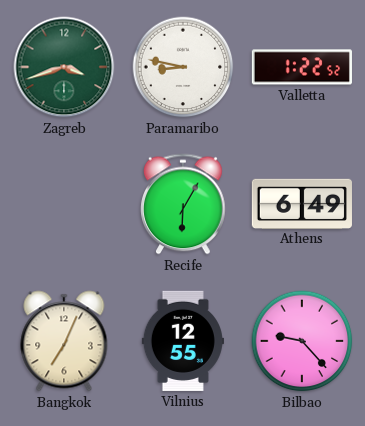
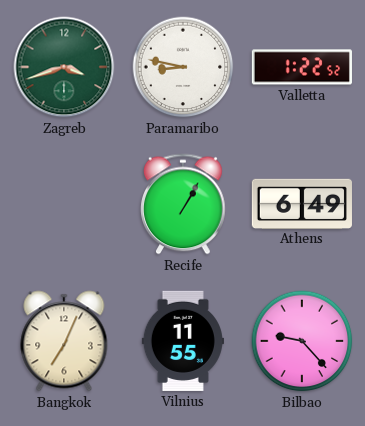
Recife: 6:05 -> 1:05
Vilnius: 12:55 -> 11:55
